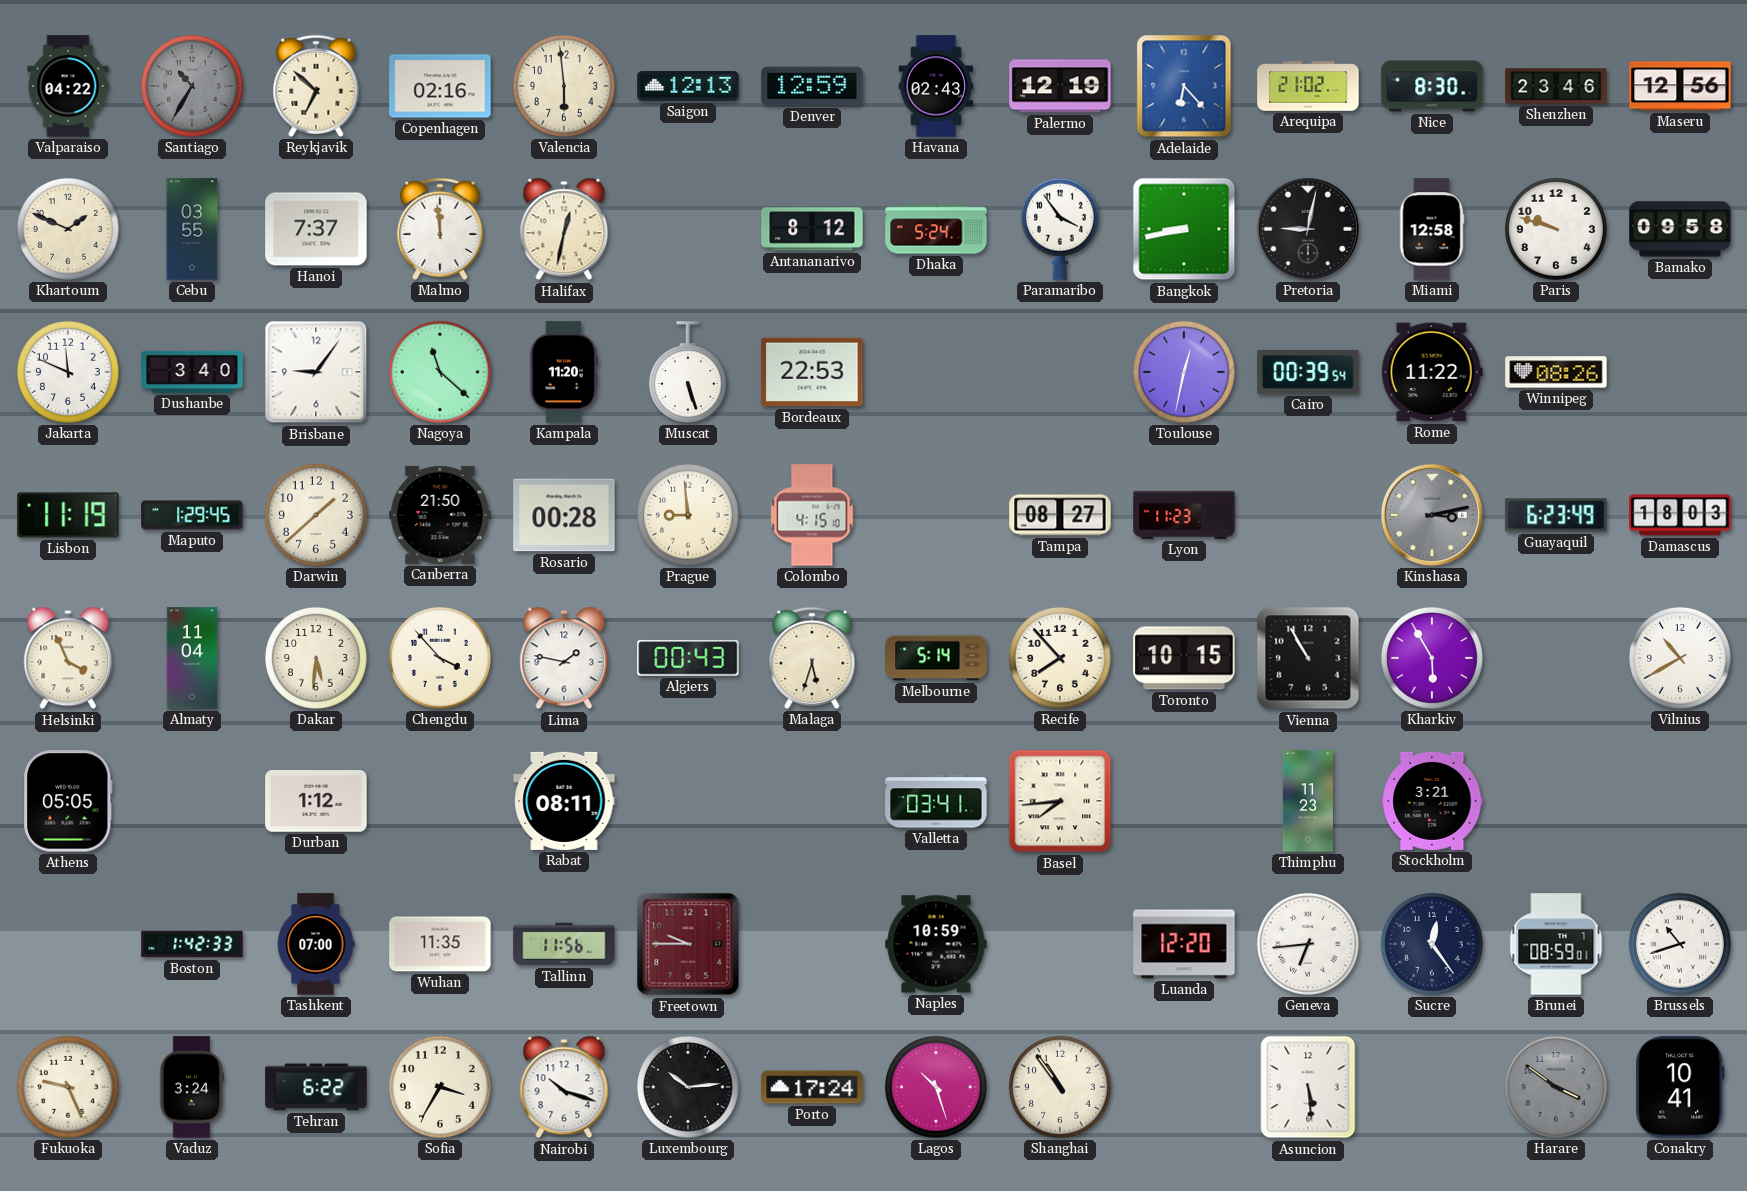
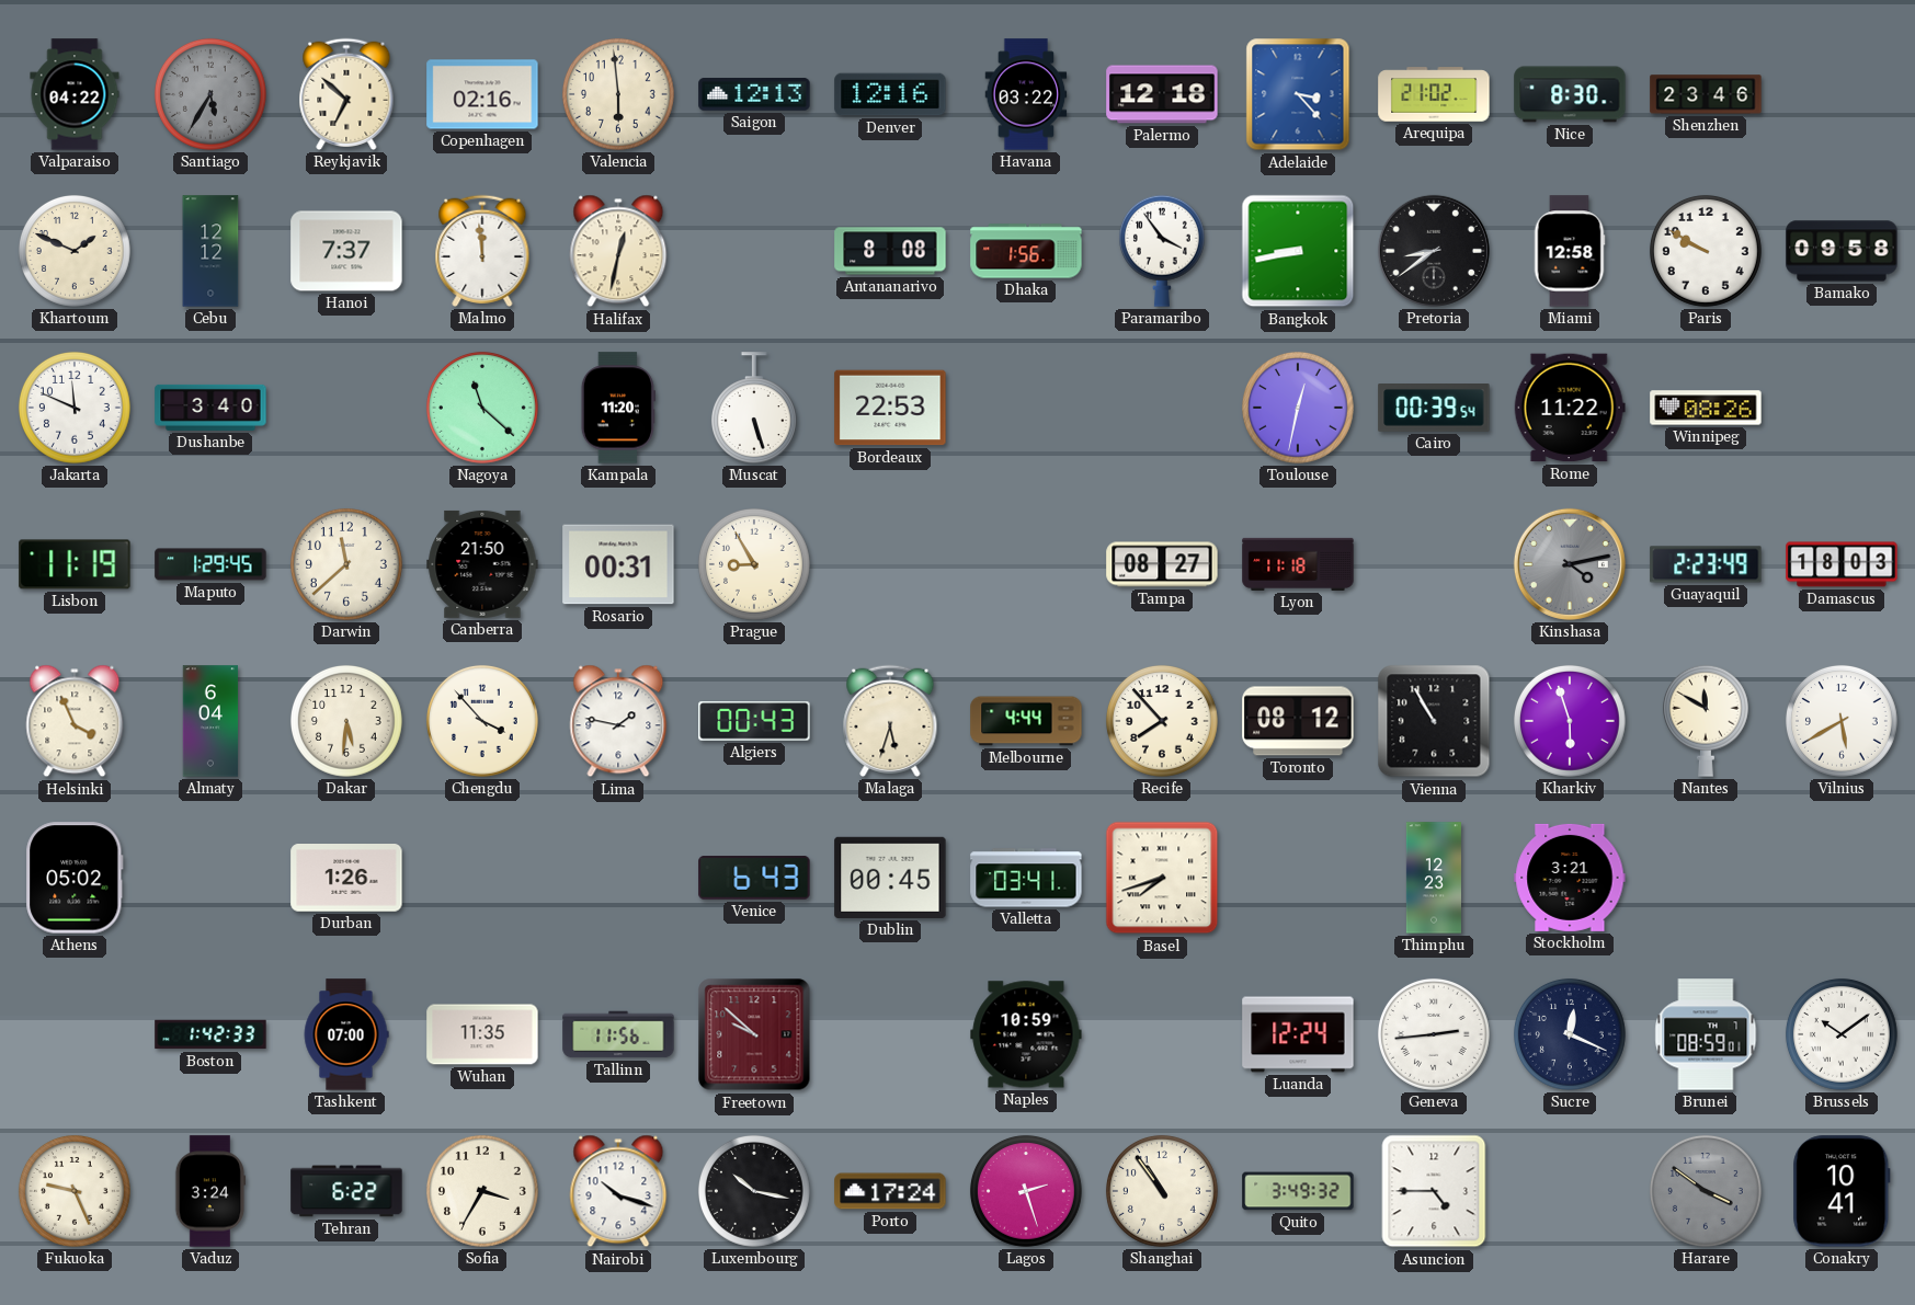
Santiago: 10:35 -> 5:35
Denver: 12:59 -> 12:16
Havana: 02:43 -> 03:22
Palermo: 12:19 -> 12:18
Adelaide: 6:23 -> 3:23
Maseru: 12:56 -> none
Cebu: 03:55 -> 12:12
Antananarivo: 8:12 -> 8:08
Dhaka: 5:24 -> 1:56
Pretoria: 9:02 -> 8:39
Paris: 9:48 -> 9:50
Brisbane: 9:06 -> none
Darwin: 1:38 -> 11:38
Rosario: 00:28 -> 00:31
Prague: 8:59 -> 8:55
Colombo: 4:15 -> none
Lyon: 11:23 -> 11:18
Kinshasa: 3:13 -> 4:13
Guayaquil: 6:23 -> 2:23
Almaty: 11:04 -> 6:04
Melbourne: 5:14 -> 4:44
Toronto: 10:15 -> 08:12
Kharkiv: 5:55 -> 5:57
Nantes: none -> 11:50
Vilnius: 10:40 -> 5:40
Athens: 05:05 -> 05:02
Durban: 1:12 -> 1:26
Rabat: 08:11 -> none
Venice: none -> 6:43
Dublin: none -> 00:45
Basel: 7:44 -> 7:42
Thimphu: 11:23 -> 12:23
Freetown: 9:45 -> 9:52
Luanda: 12:20 -> 12:24
Geneva: 6:44 -> 2:44
Sucre: 12:24 -> 12:19
Brussels: 10:42 -> 10:09
Luxembourg: 10:14 -> 10:17
Lagos: 10:27 -> 2:27
Quito: none -> 3:49
Asuncion: 5:29 -> 4:45
